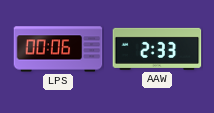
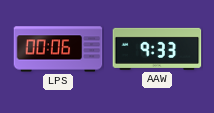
AAW: 2:33 -> 9:33
